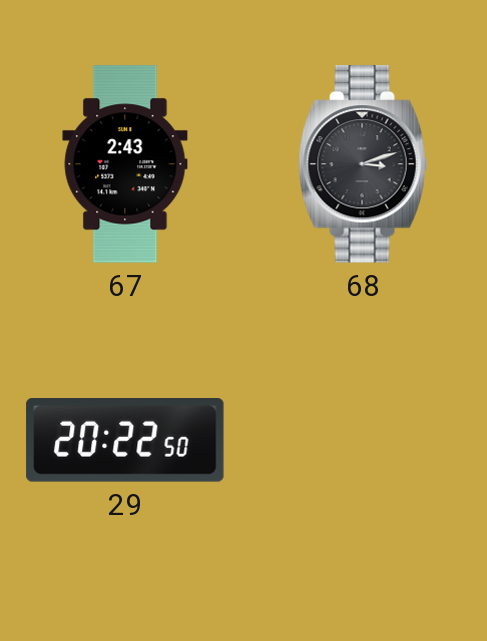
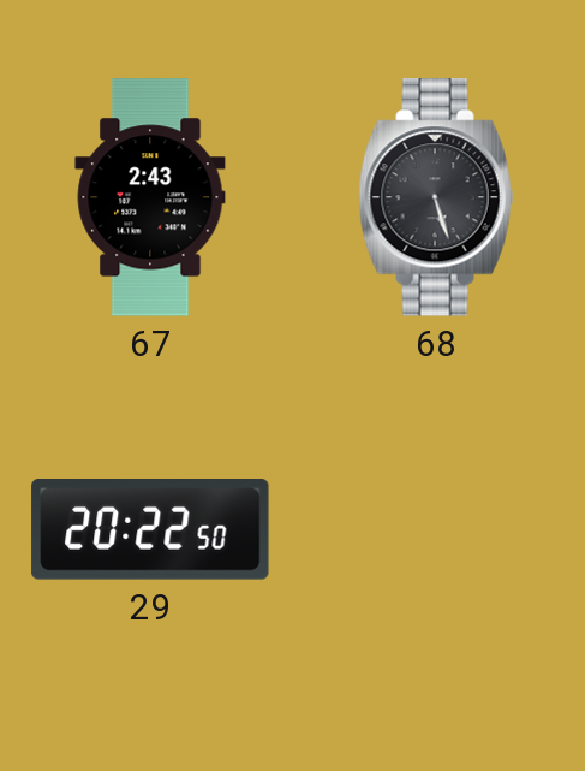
68: 3:12 -> 5:27
